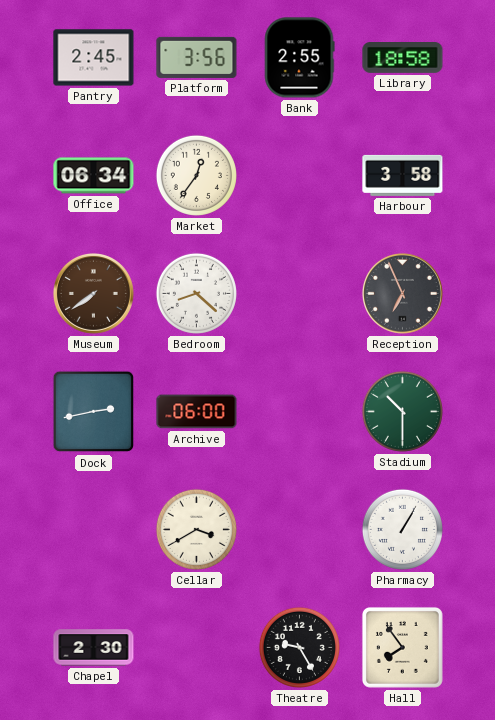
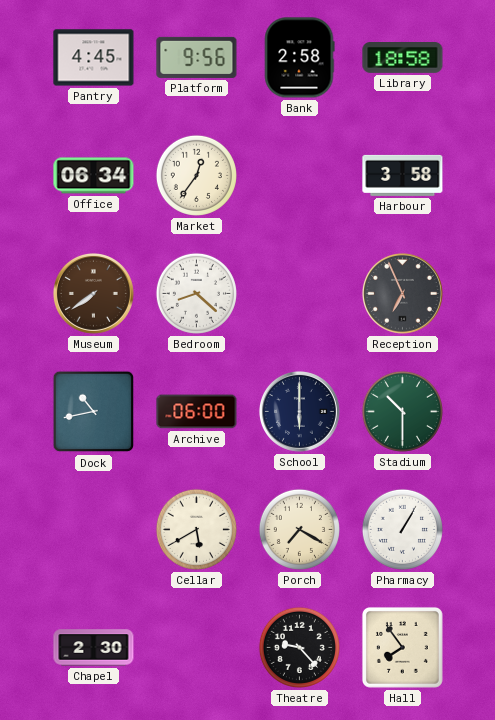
Pantry: 2:45 -> 4:45
Platform: 3:56 -> 9:56
Bank: 2:55 -> 2:58
Dock: 2:43 -> 10:43
School: none -> 6:00
Cellar: 3:40 -> 5:40
Porch: none -> 7:20
Theatre: 9:25 -> 9:23
